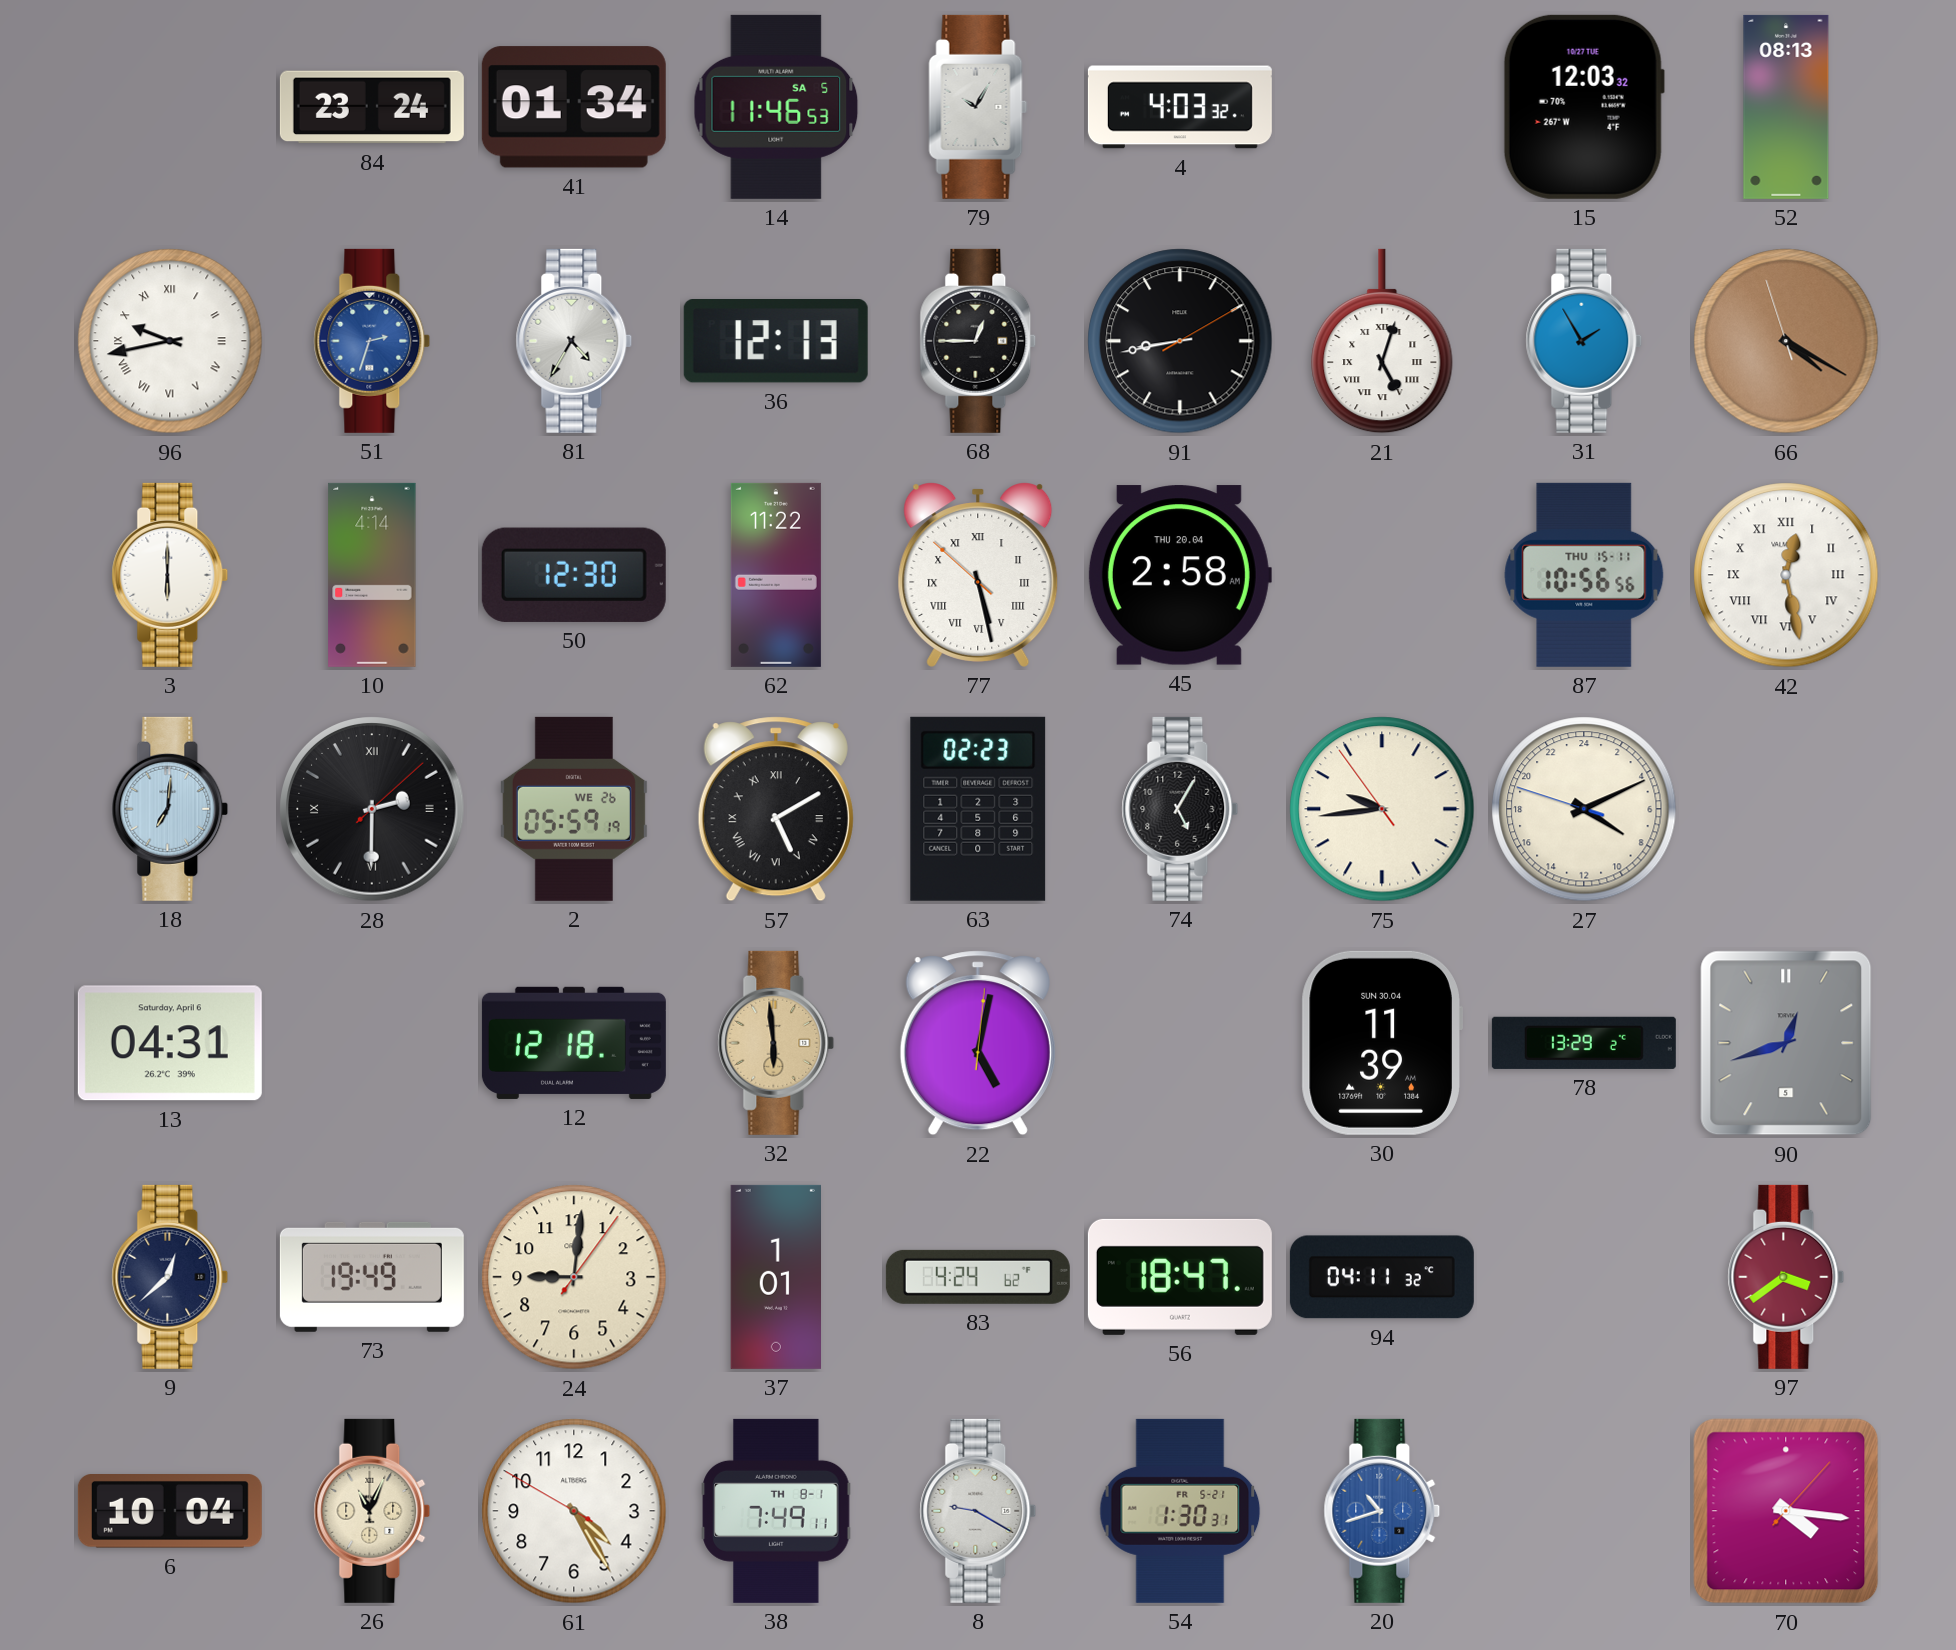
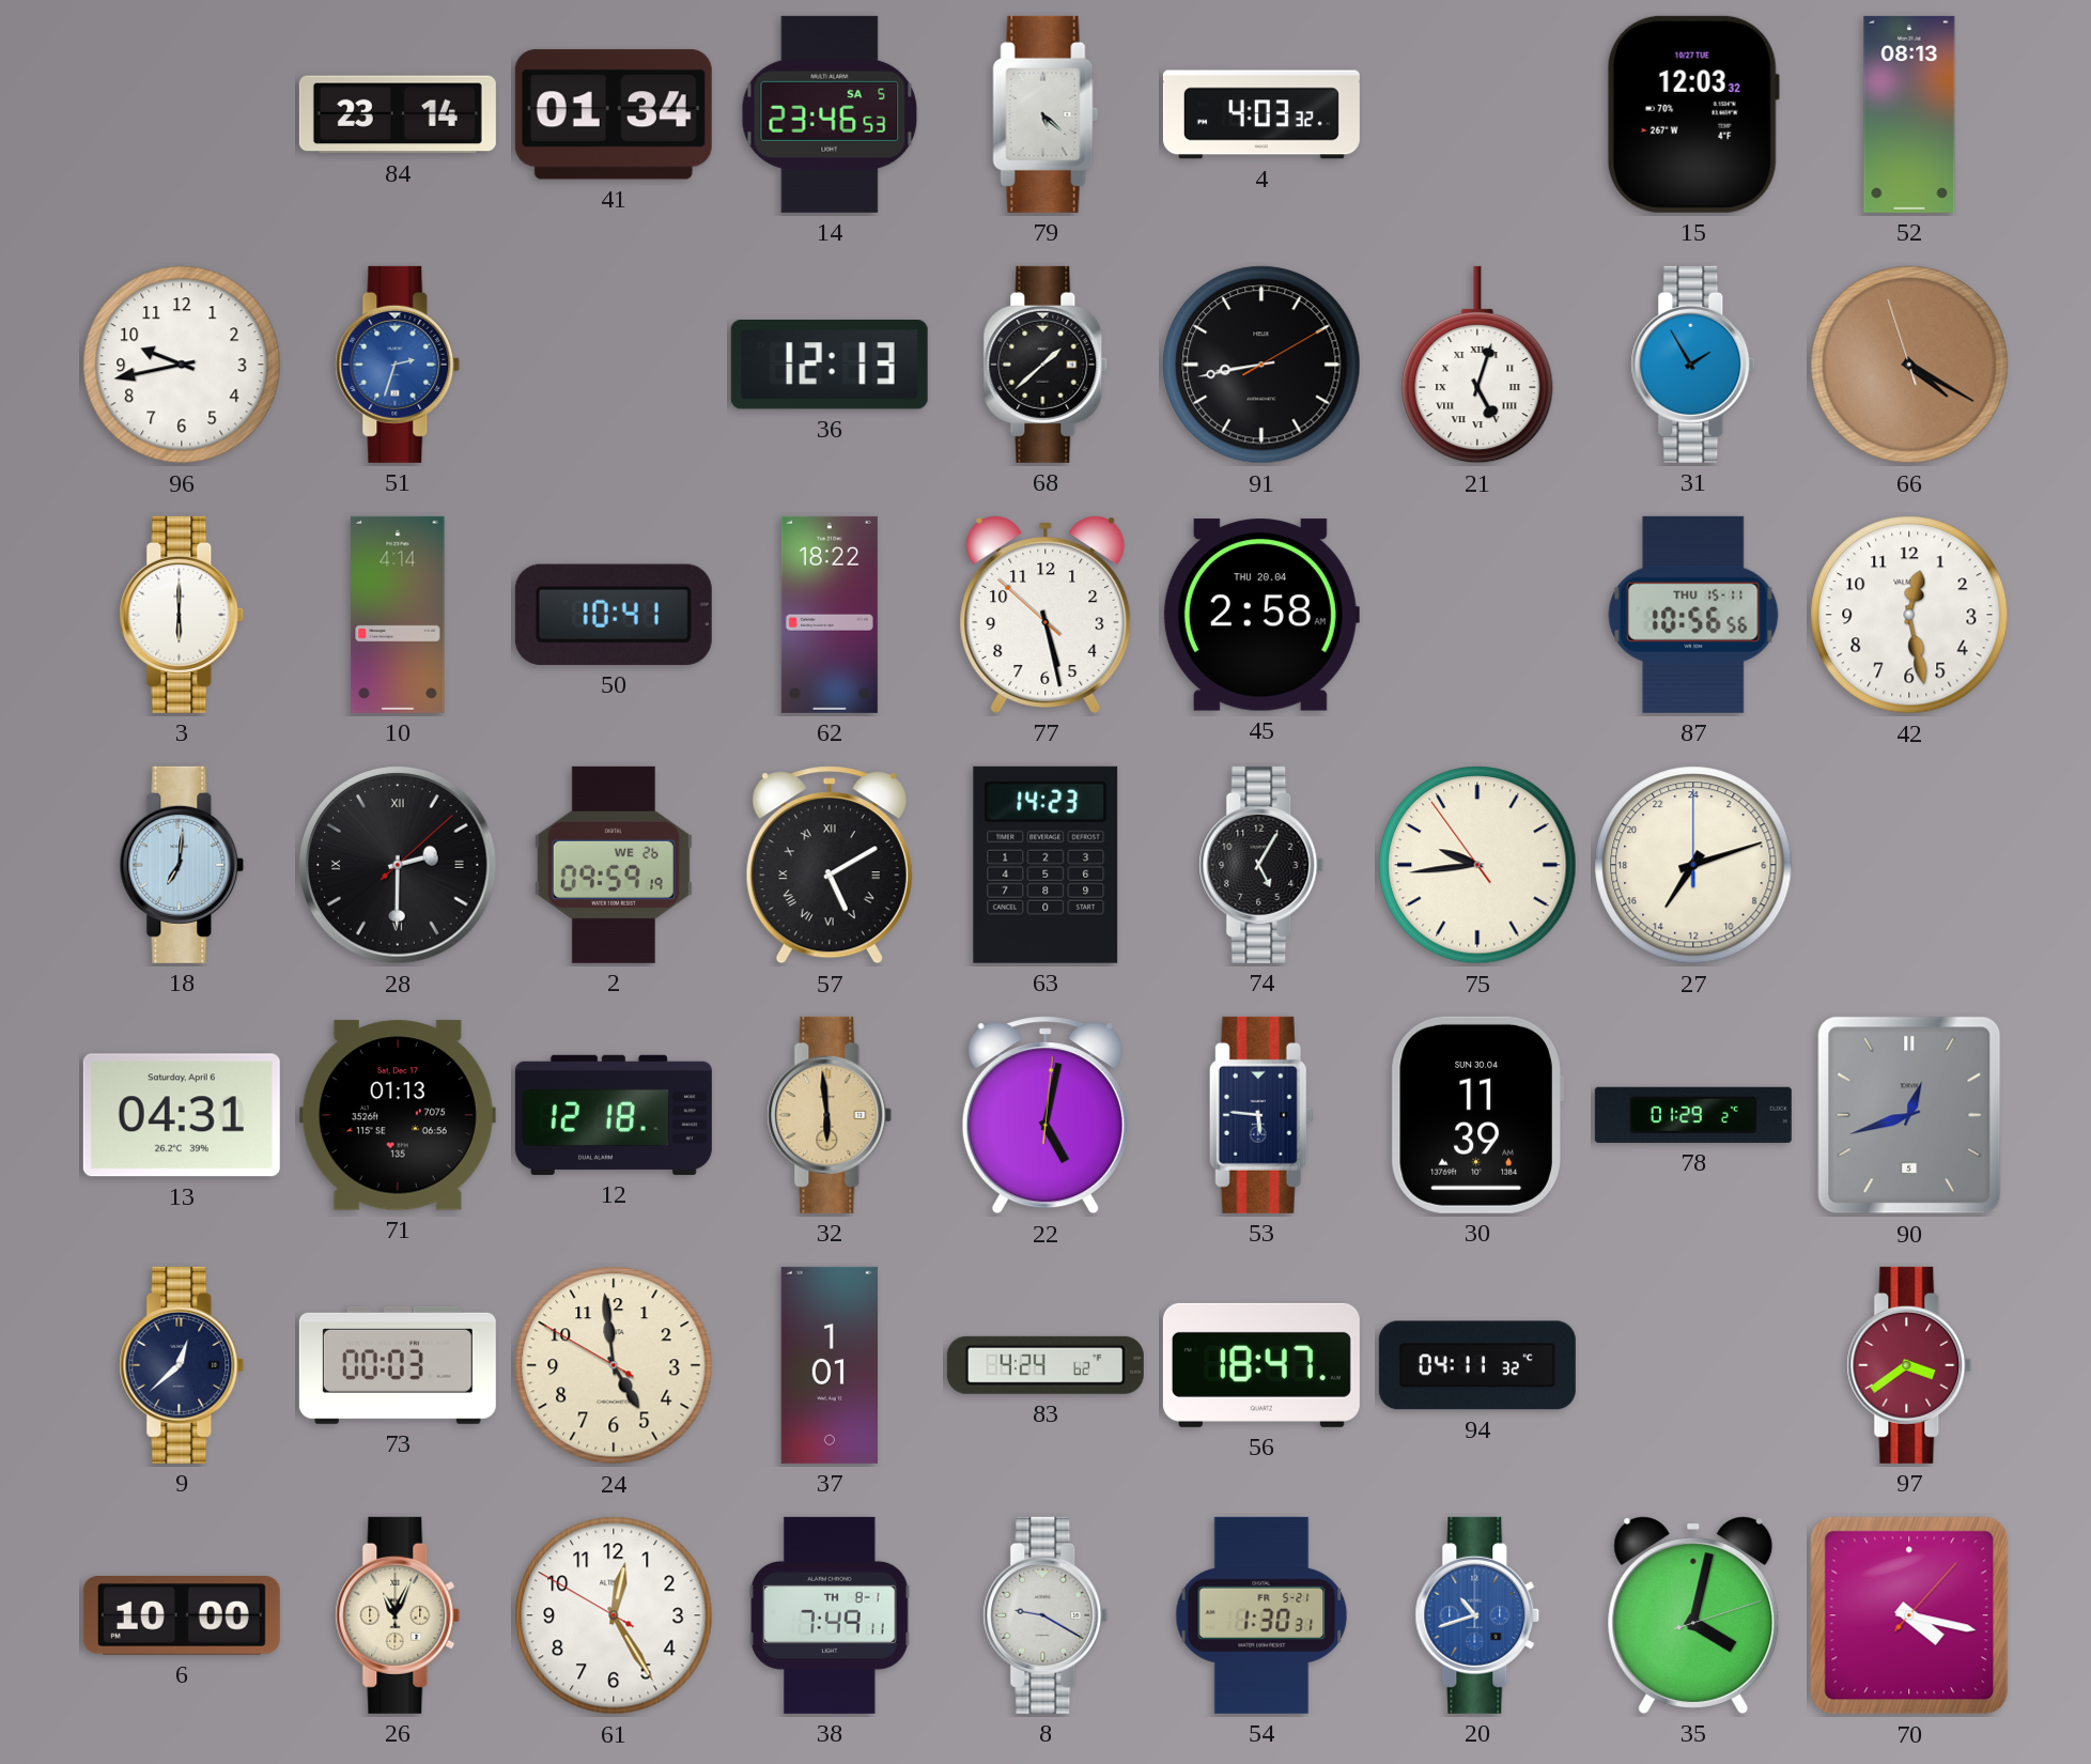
84: 23:24 -> 23:14
14: 11:46 -> 23:46
79: 10:05 -> 5:22
96 numerals: Roman -> Arabic
81: 4:35 -> none
68: 12:45 -> 1:38
50: 12:30 -> 10:41
62: 11:22 -> 18:22
77 numerals: Roman -> Arabic
42 numerals: Roman -> Arabic
2: 05:59 -> 09:59
63: 02:23 -> 14:23
27: 8:10 -> 14:12
71: none -> 01:13
53: none -> 5:46
78: 13:29 -> 01:29
73: 19:49 -> 00:03
24: 9:01 -> 4:58
6: 10:04 -> 10:00
61: 4:24 -> 12:24
35: none -> 4:02
70: 4:16 -> 4:17
